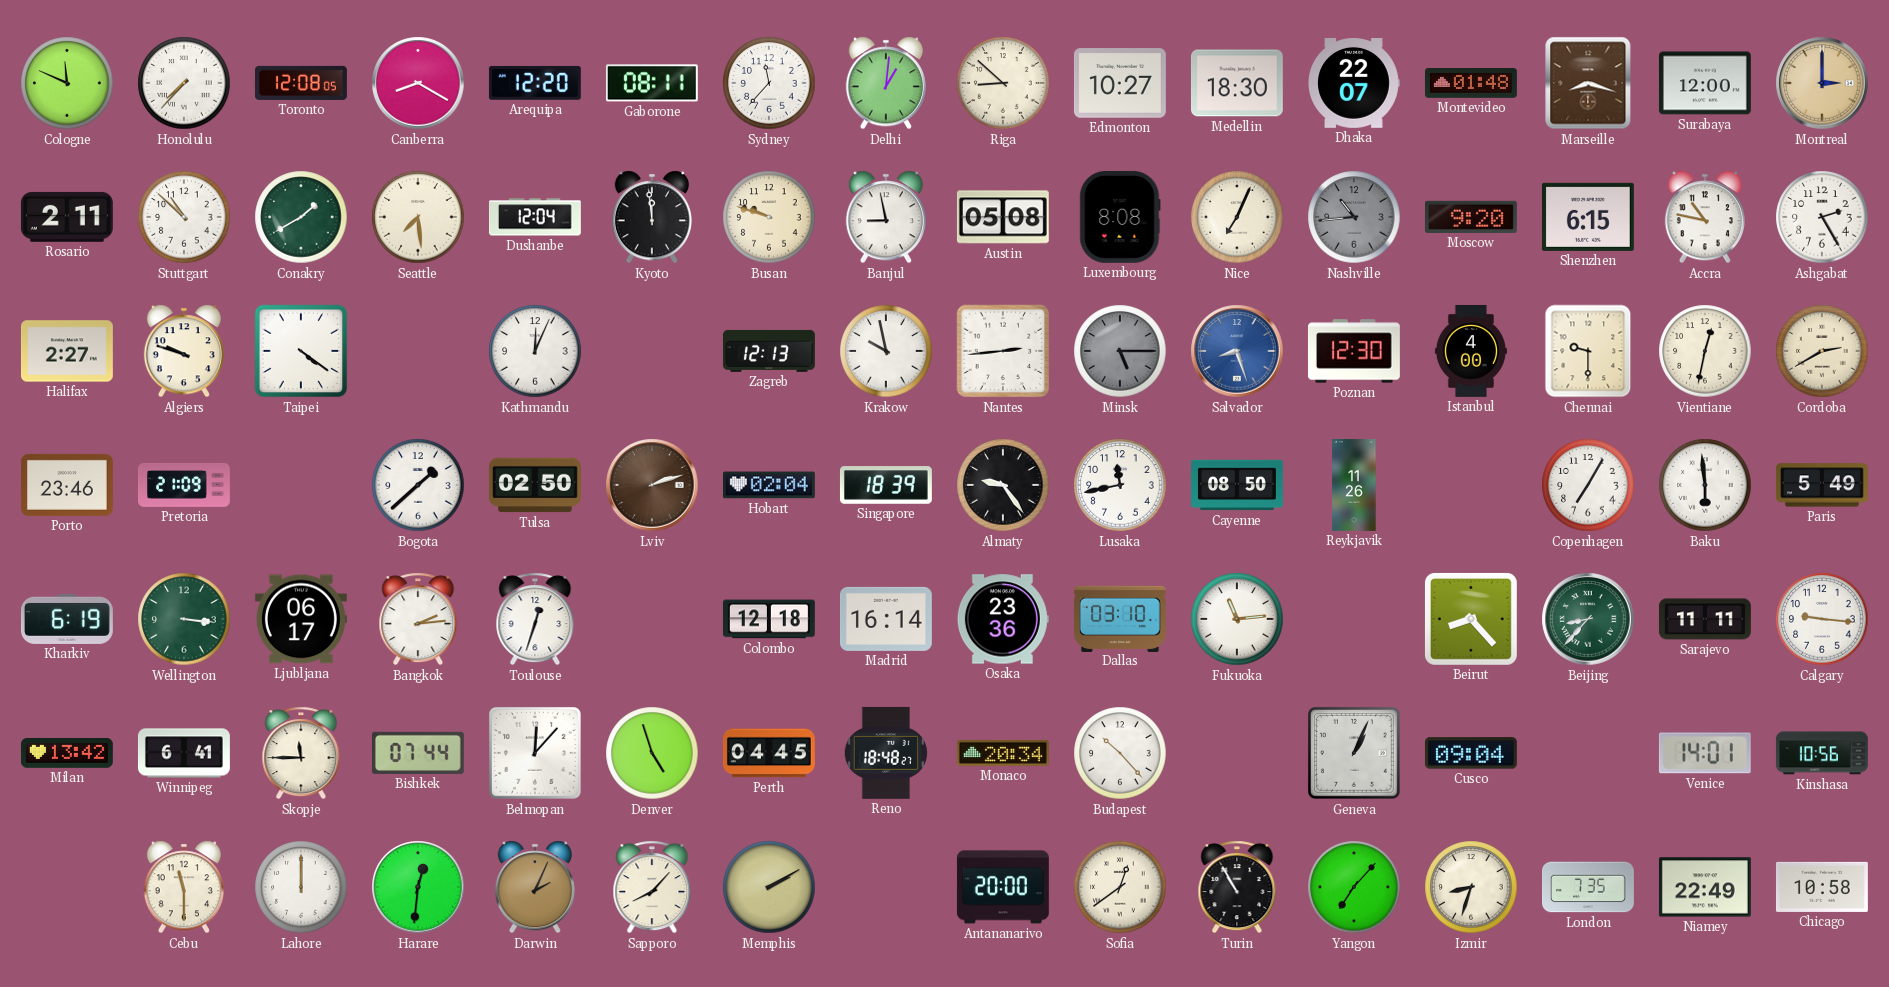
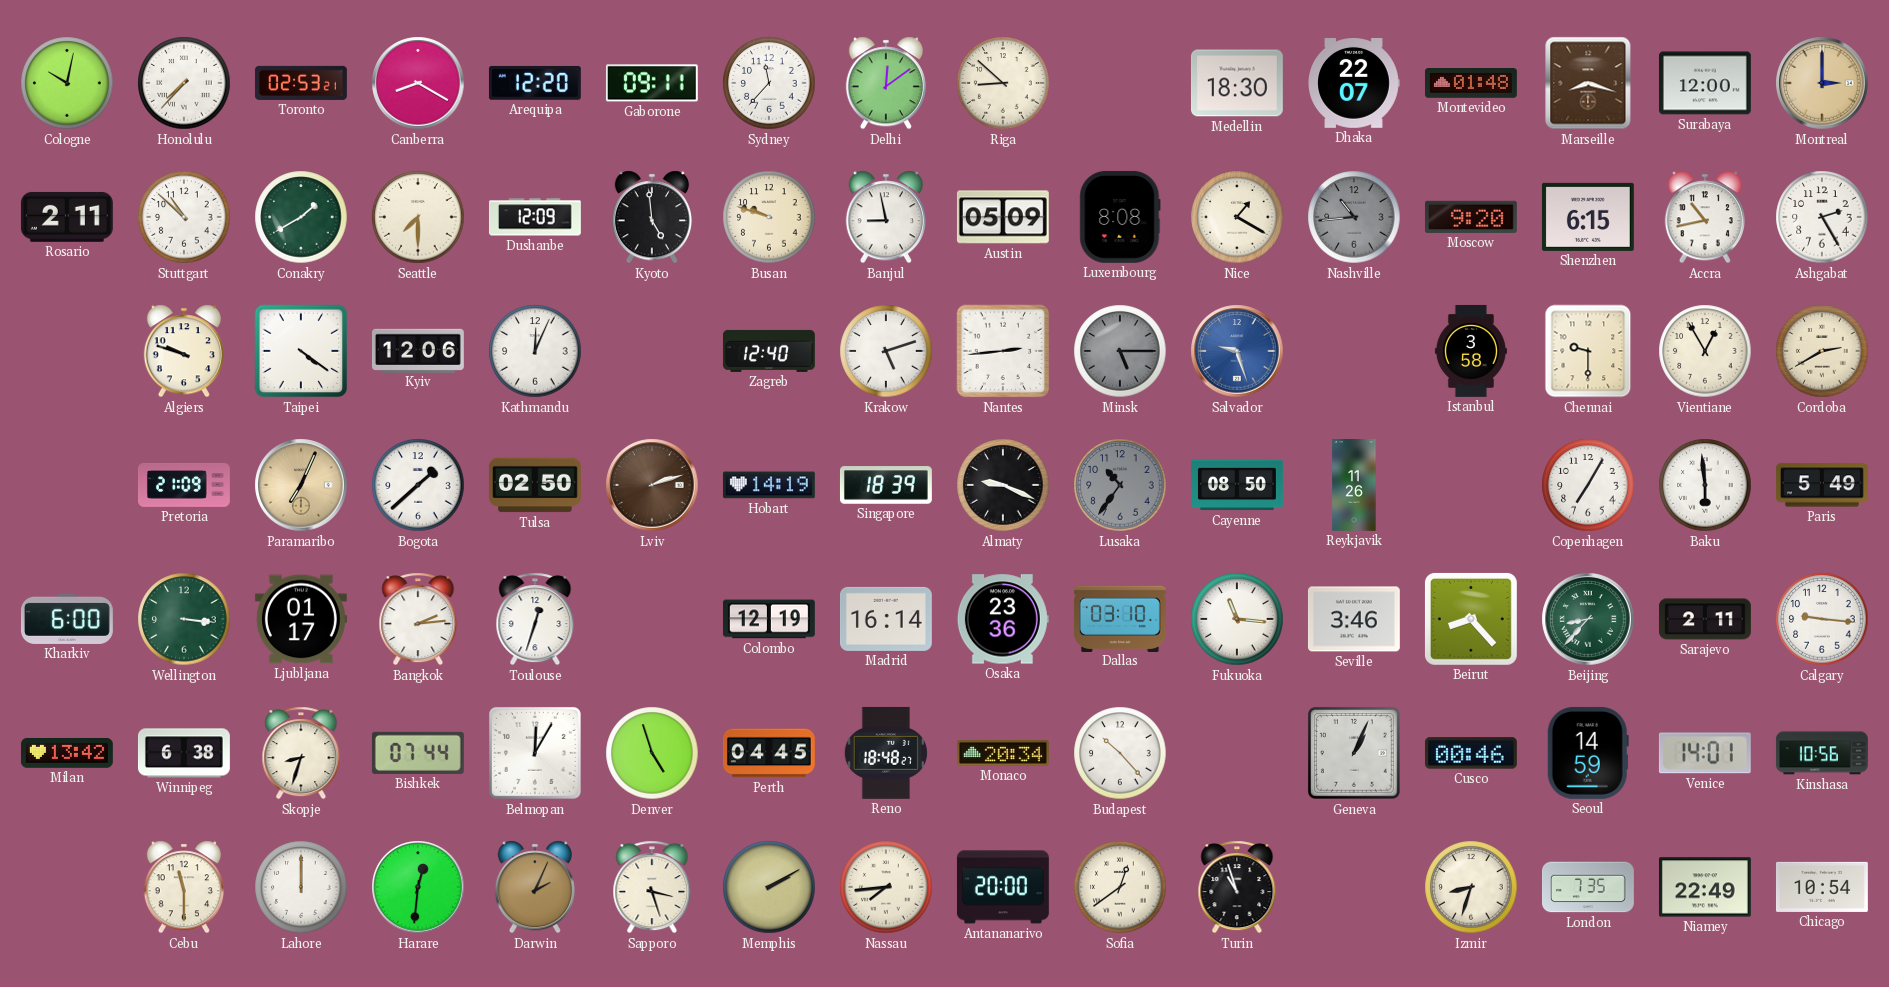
Cologne: 11:49 -> 10:02
Toronto: 12:08 -> 02:53
Gaborone: 08:11 -> 09:11
Delhi: 1:01 -> 12:09
Edmonton: 10:27 -> none
Seattle: 7:29 -> 7:30
Dushanbe: 12:04 -> 12:09
Kyoto: 11:59 -> 4:59
Austin: 05:08 -> 05:09
Nice: 7:04 -> 1:20
Accra: 10:47 -> 10:43
Halifax: 2:27 -> none
Kyiv: none -> 12:06
Zagreb: 12:13 -> 12:40
Krakow: 9:58 -> 5:12
Salvador: 8:27 -> 9:27
Poznan: 12:30 -> none
Istanbul: 4:00 -> 3:58
Vientiane: 12:32 -> 12:55
Porto: 23:46 -> none
Paramaribo: none -> 7:04
Hobart: 02:04 -> 14:19
Almaty: 9:24 -> 9:19
Lusaka: 11:43 -> 10:36
Lusaka dial: white -> grey
Kharkiv: 6:19 -> 6:00
Ljubljana: 06:17 -> 01:17
Colombo: 12:18 -> 12:19
Fukuoka: 11:14 -> 11:16
Seville: none -> 3:46
Sarajevo: 11:11 -> 2:11
Winnipeg: 6:41 -> 6:38
Skopje: 11:45 -> 8:33
Belmopan: 12:07 -> 12:05
Cusco: 09:04 -> 00:46
Seoul: none -> 14:59
Sapporo: 8:07 -> 3:27
Nassau: none -> 7:44
Turin: 10:55 -> 10:57
Yangon: 7:07 -> none
Chicago: 10:58 -> 10:54
